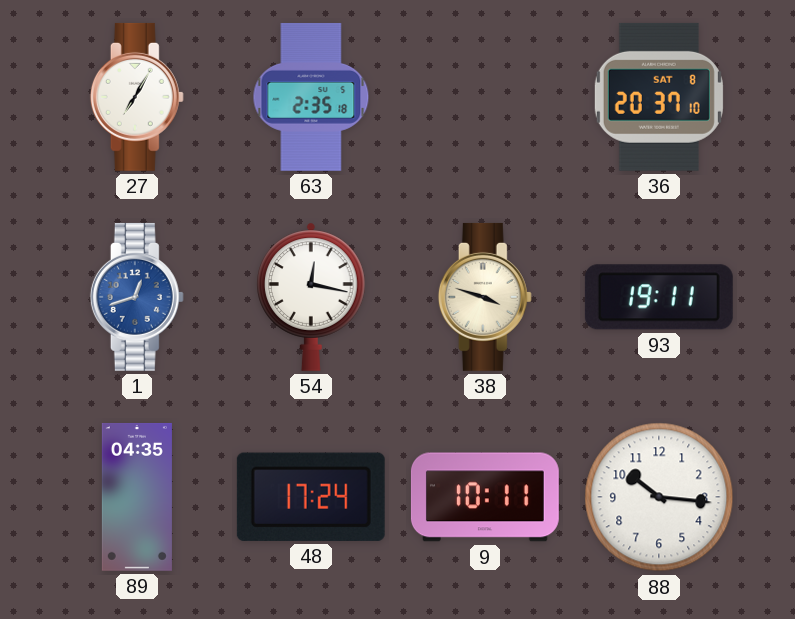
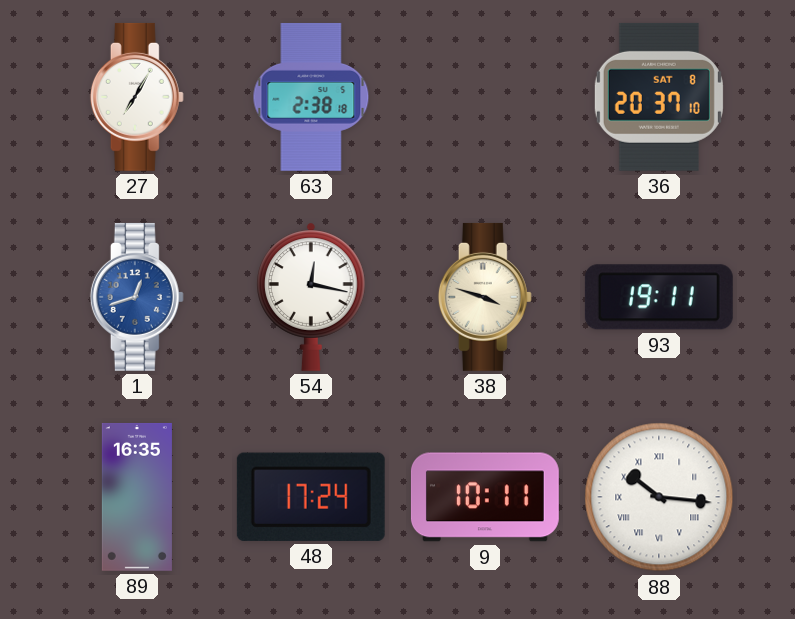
63: 2:35 -> 2:38
89: 04:35 -> 16:35
88 numerals: Arabic -> Roman
